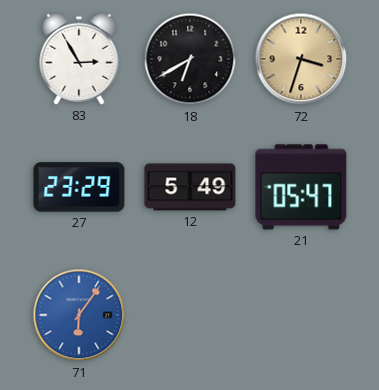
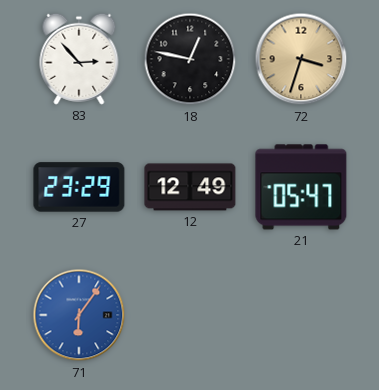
83: 2:55 -> 2:53
18: 6:40 -> 12:47
12: 5:49 -> 12:49
